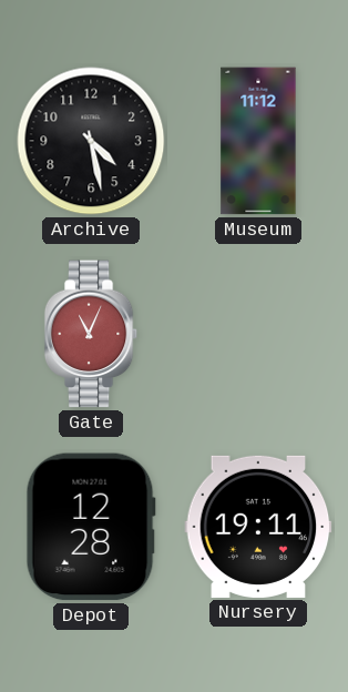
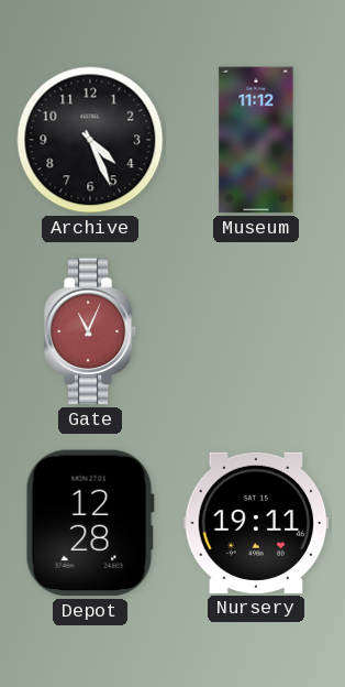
Archive: 4:28 -> 4:26
